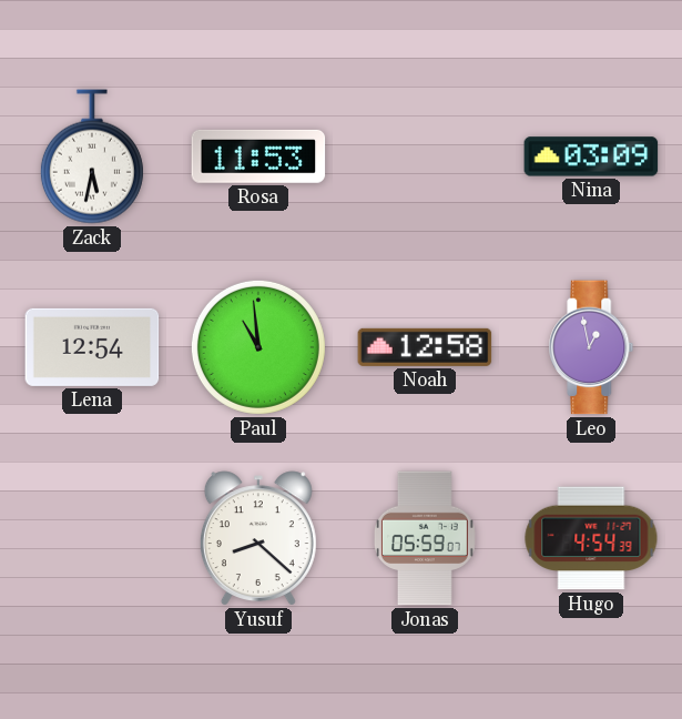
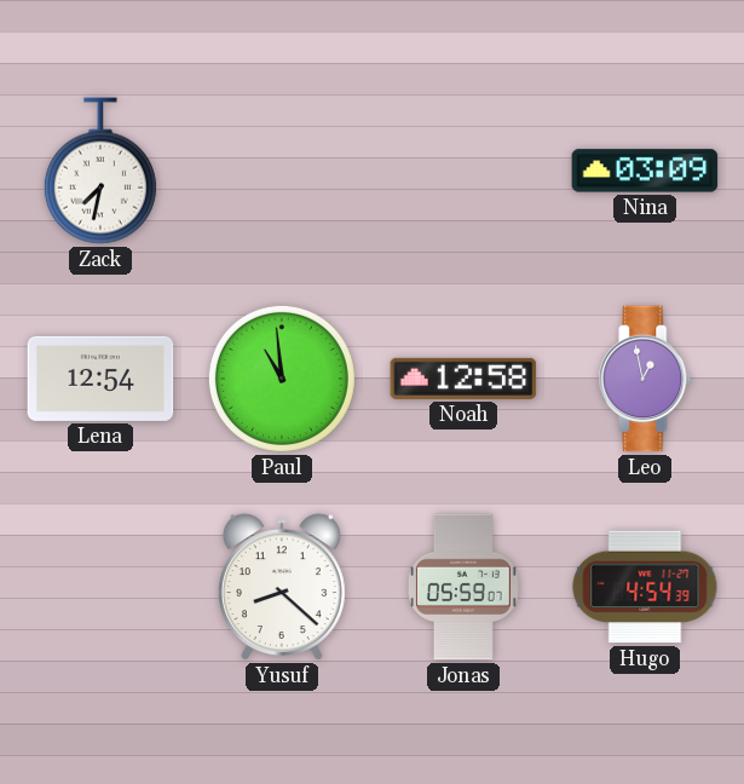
Zack: 5:32 -> 7:32
Rosa: 11:53 -> none
